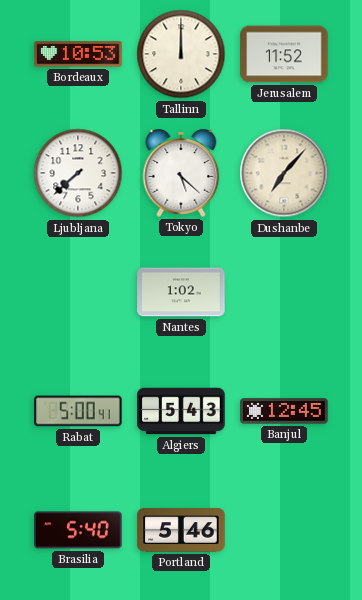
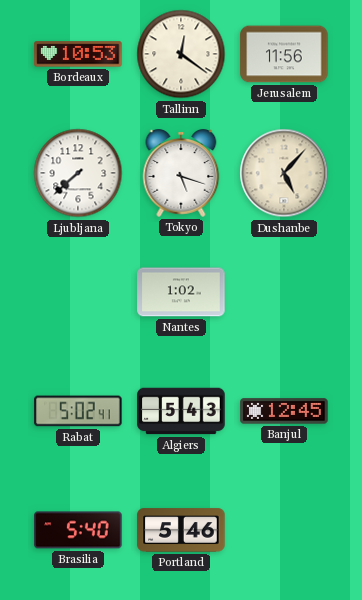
Tallinn: 12:00 -> 12:21
Jerusalem: 11:52 -> 11:56
Tokyo: 5:22 -> 5:18
Dushanbe: 7:07 -> 5:07
Rabat: 5:00 -> 5:02
